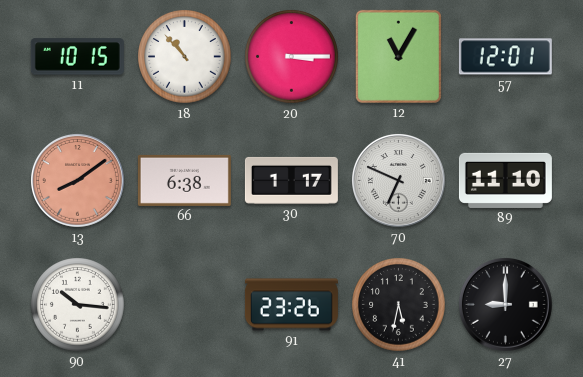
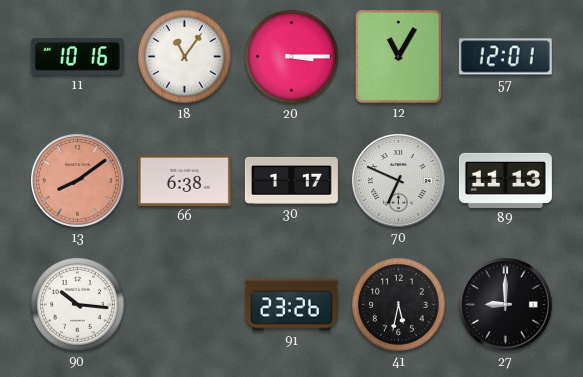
11: 10:15 -> 10:16
18: 10:53 -> 11:06
89: 11:10 -> 11:13
